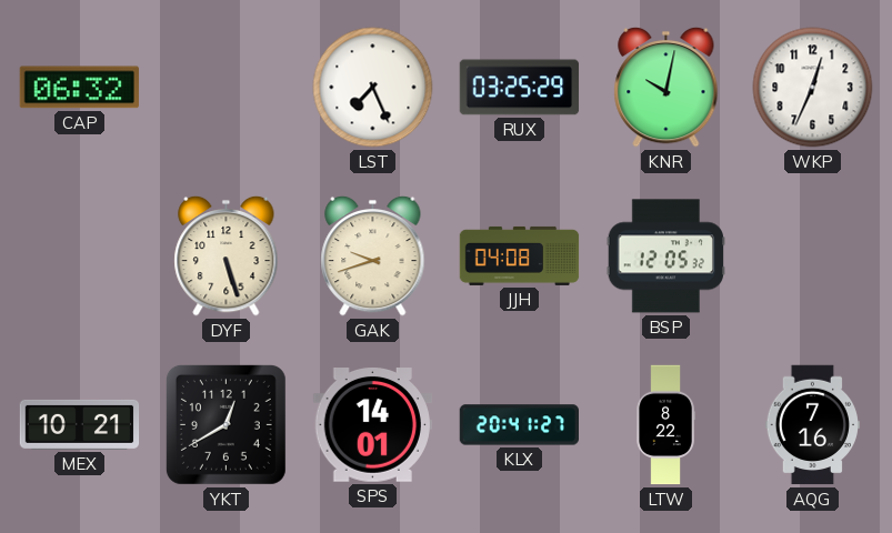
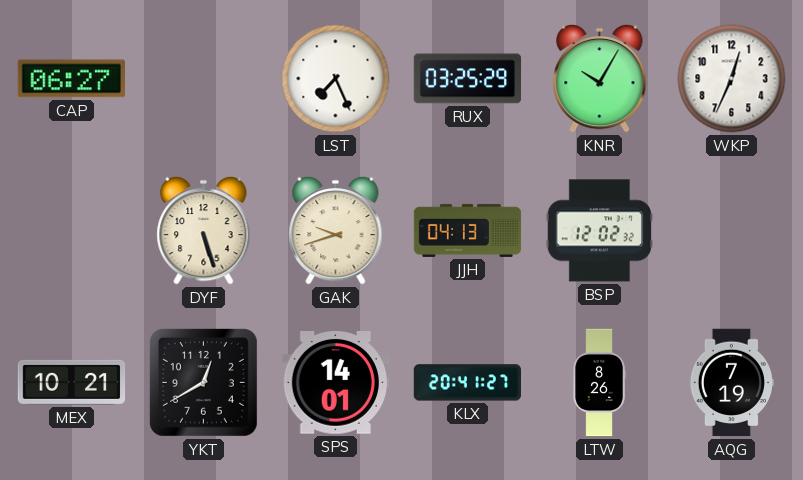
CAP: 06:32 -> 06:27
KNR: 10:02 -> 10:05
JJH: 04:08 -> 04:13
BSP: 12:05 -> 12:02
LTW: 8:22 -> 8:26
AQG: 7:16 -> 7:19
